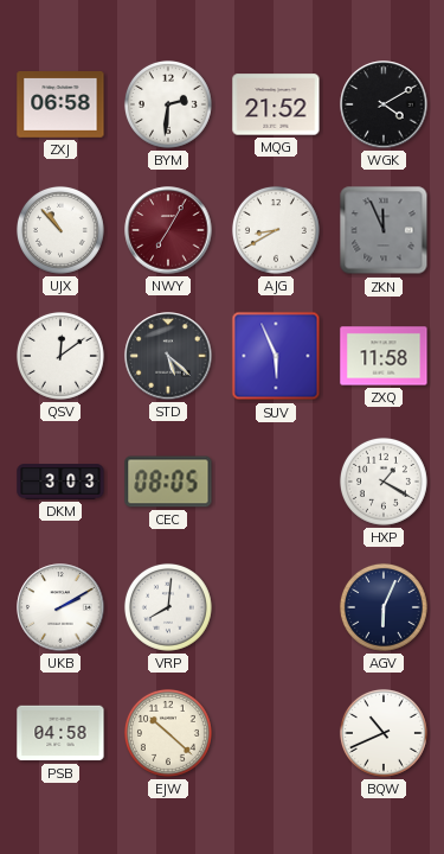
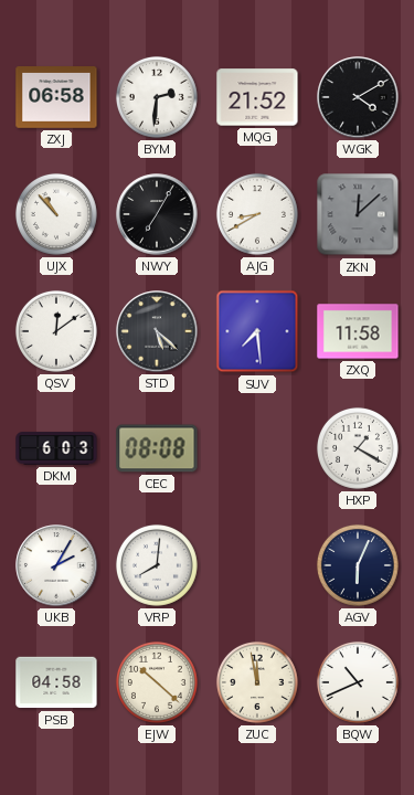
NWY dial: burgundy -> black
ZKN: 11:56 -> 12:08
SUV: 5:56 -> 7:29
DKM: 3:03 -> 6:03
CEC: 08:05 -> 08:08
UKB: 2:10 -> 2:05
ZUC: none -> 11:58
